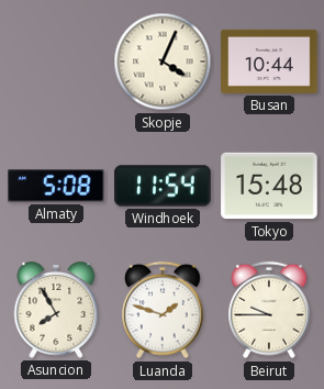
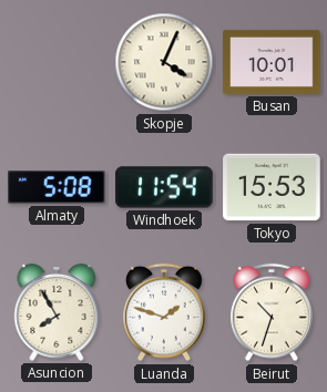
Busan: 10:44 -> 10:01
Tokyo: 15:48 -> 15:53
Beirut: 9:45 -> 10:33
